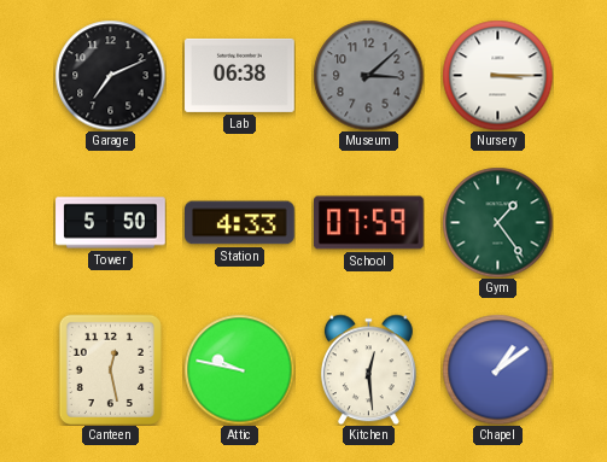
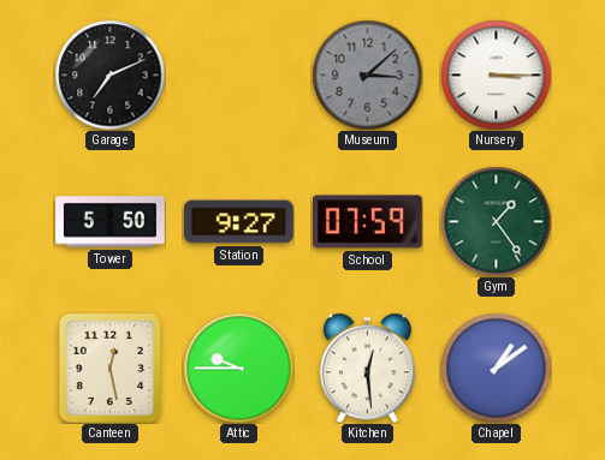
Lab: 06:38 -> none
Station: 4:33 -> 9:27
Attic: 9:47 -> 9:45
